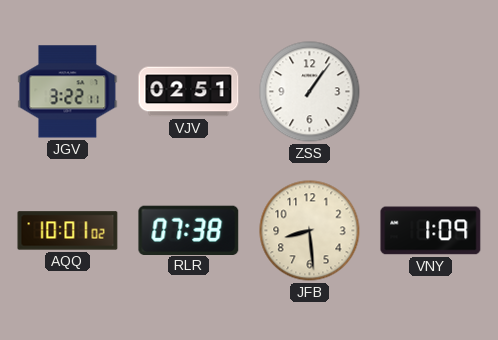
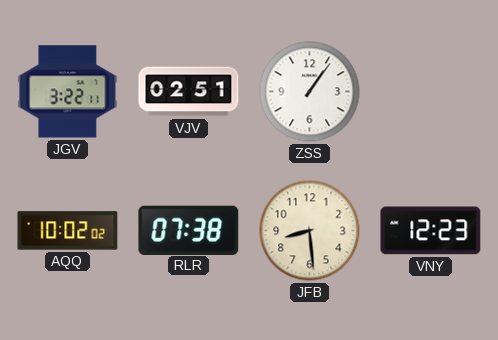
AQQ: 10:01 -> 10:02
VNY: 1:09 -> 12:23
